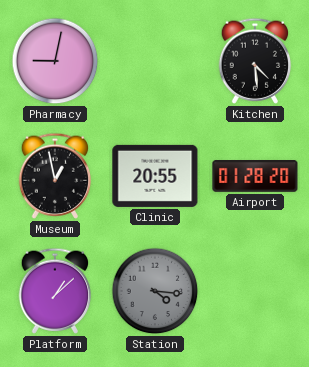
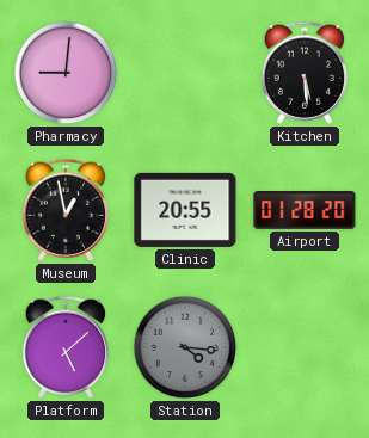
Pharmacy: 9:02 -> 9:01
Kitchen: 4:29 -> 5:29
Platform: 1:08 -> 5:08
